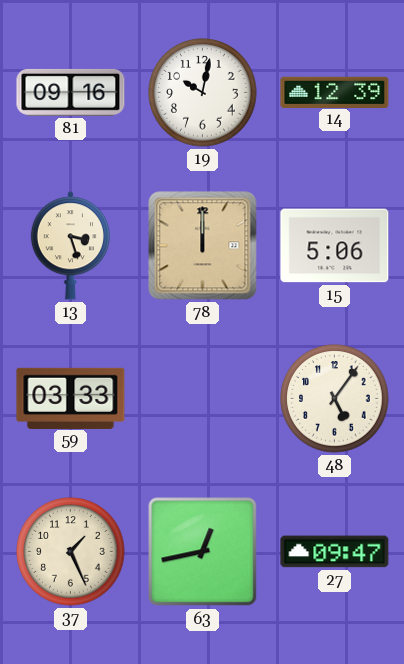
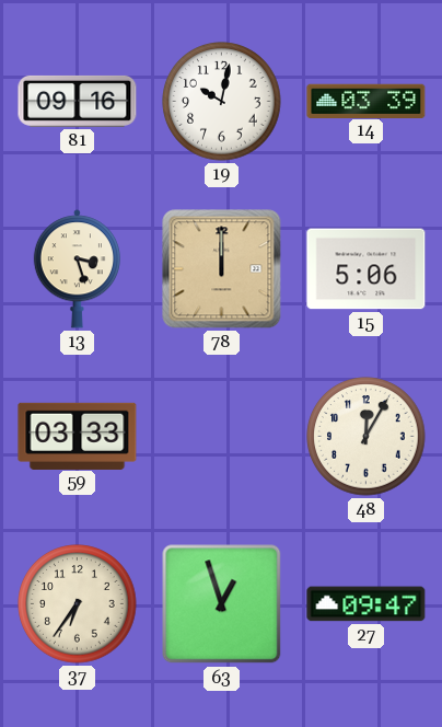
14: 12:39 -> 03:39
48: 5:06 -> 12:05
37: 1:26 -> 6:36
63: 12:43 -> 12:57
